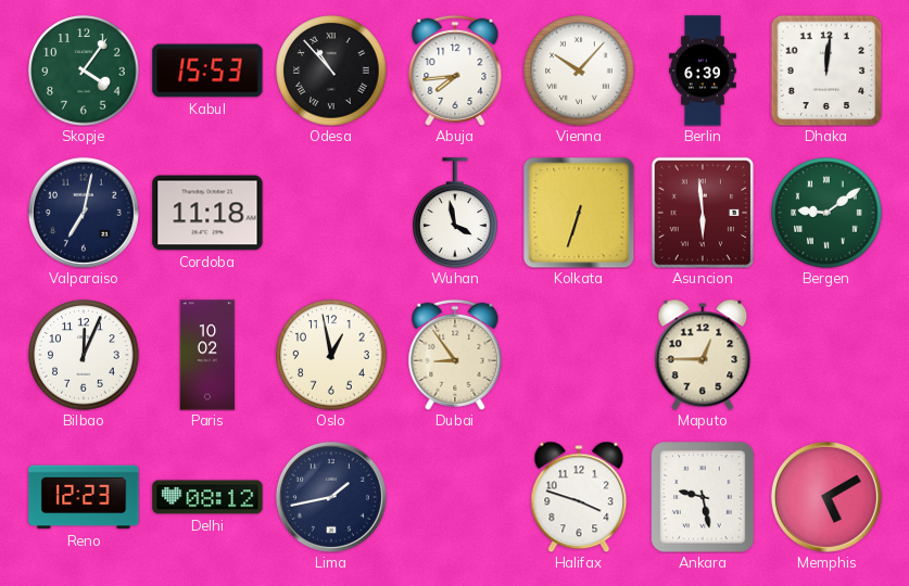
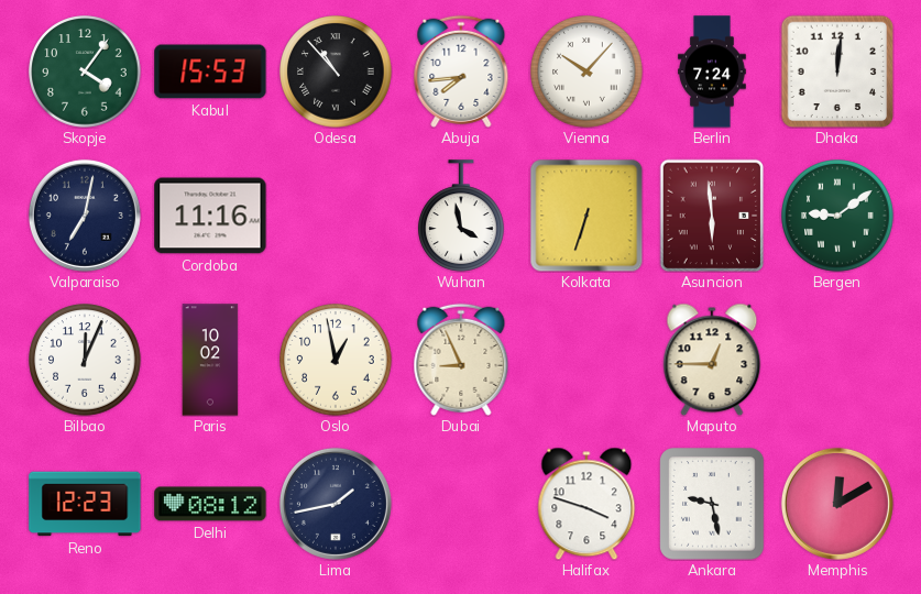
Berlin: 6:39 -> 7:24
Cordoba: 11:18 -> 11:16
Dubai: 8:54 -> 8:56
Memphis: 5:10 -> 12:10
